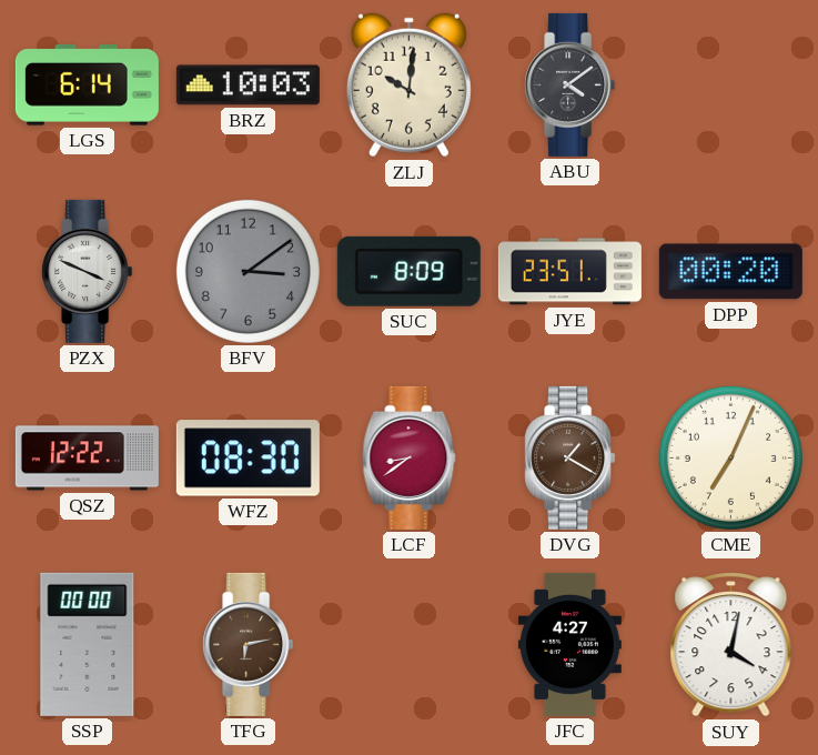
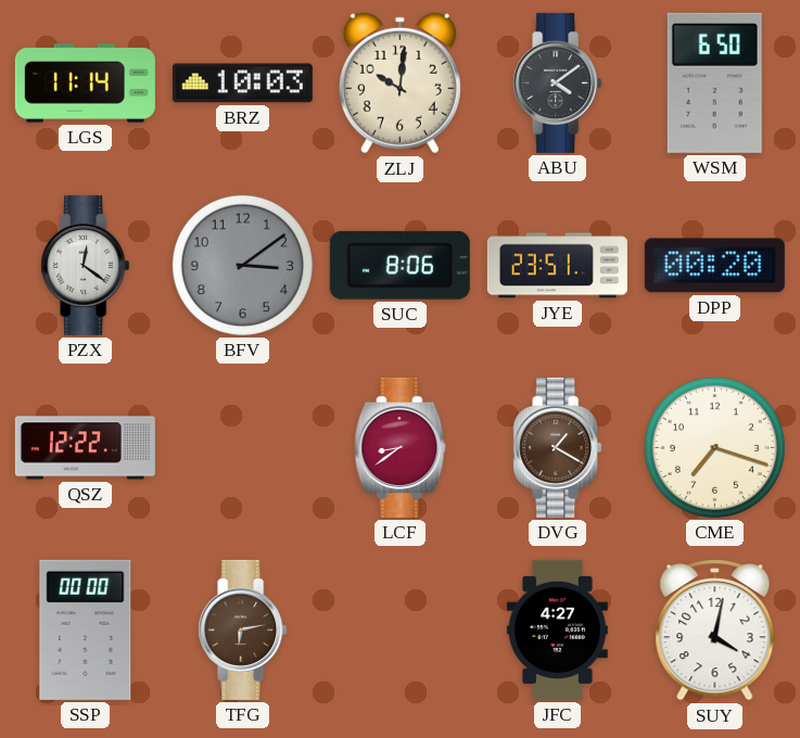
LGS: 6:14 -> 11:14
WSM: none -> 6:50
PZX: 3:49 -> 12:21
SUC: 8:09 -> 8:06
WFZ: 08:30 -> none
CME: 7:04 -> 7:18
